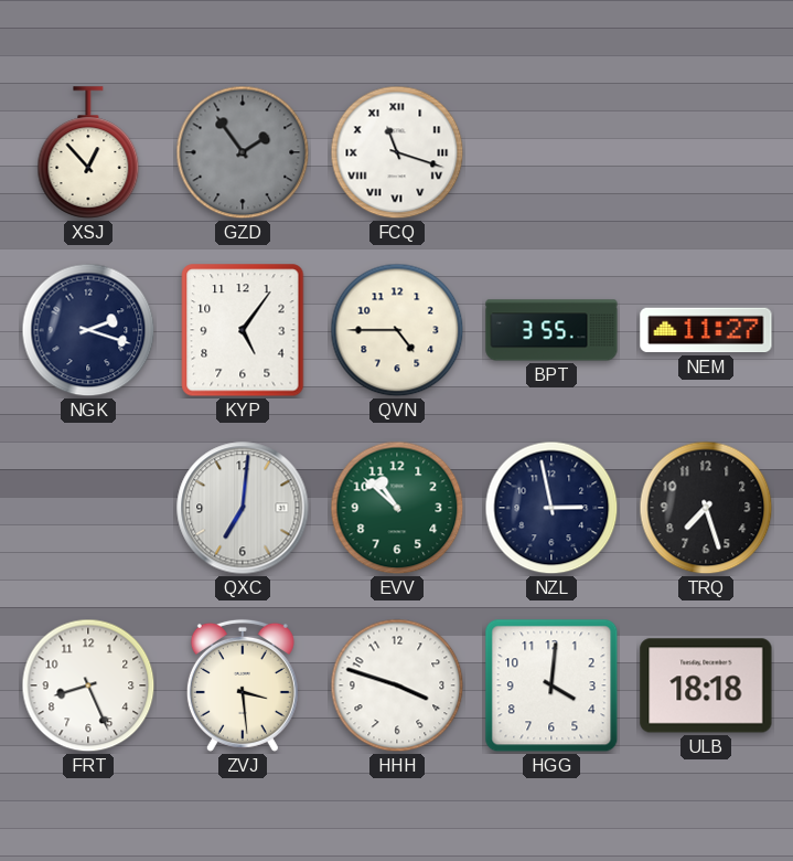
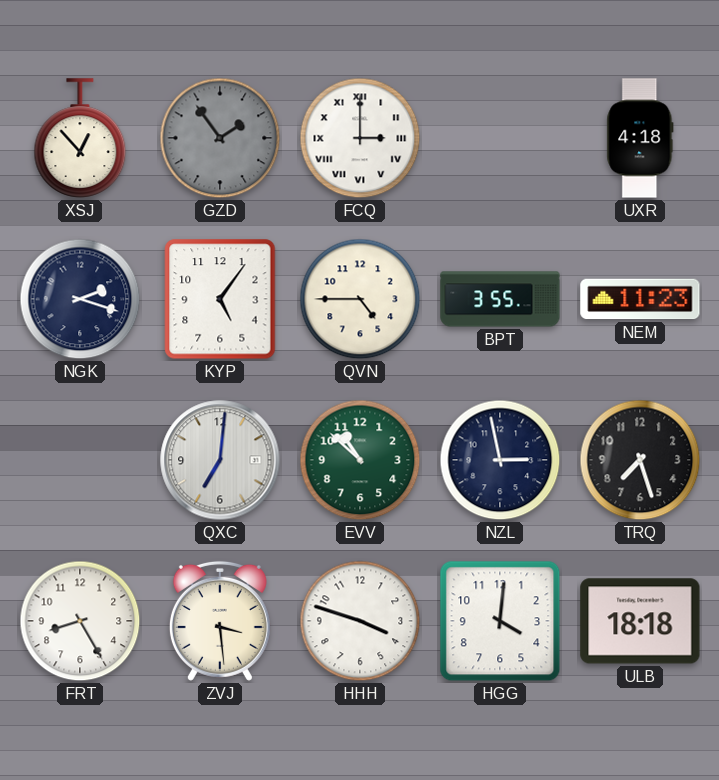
FCQ: 11:18 -> 3:00
UXR: none -> 4:18
NEM: 11:27 -> 11:23
FRT: 8:26 -> 8:25
